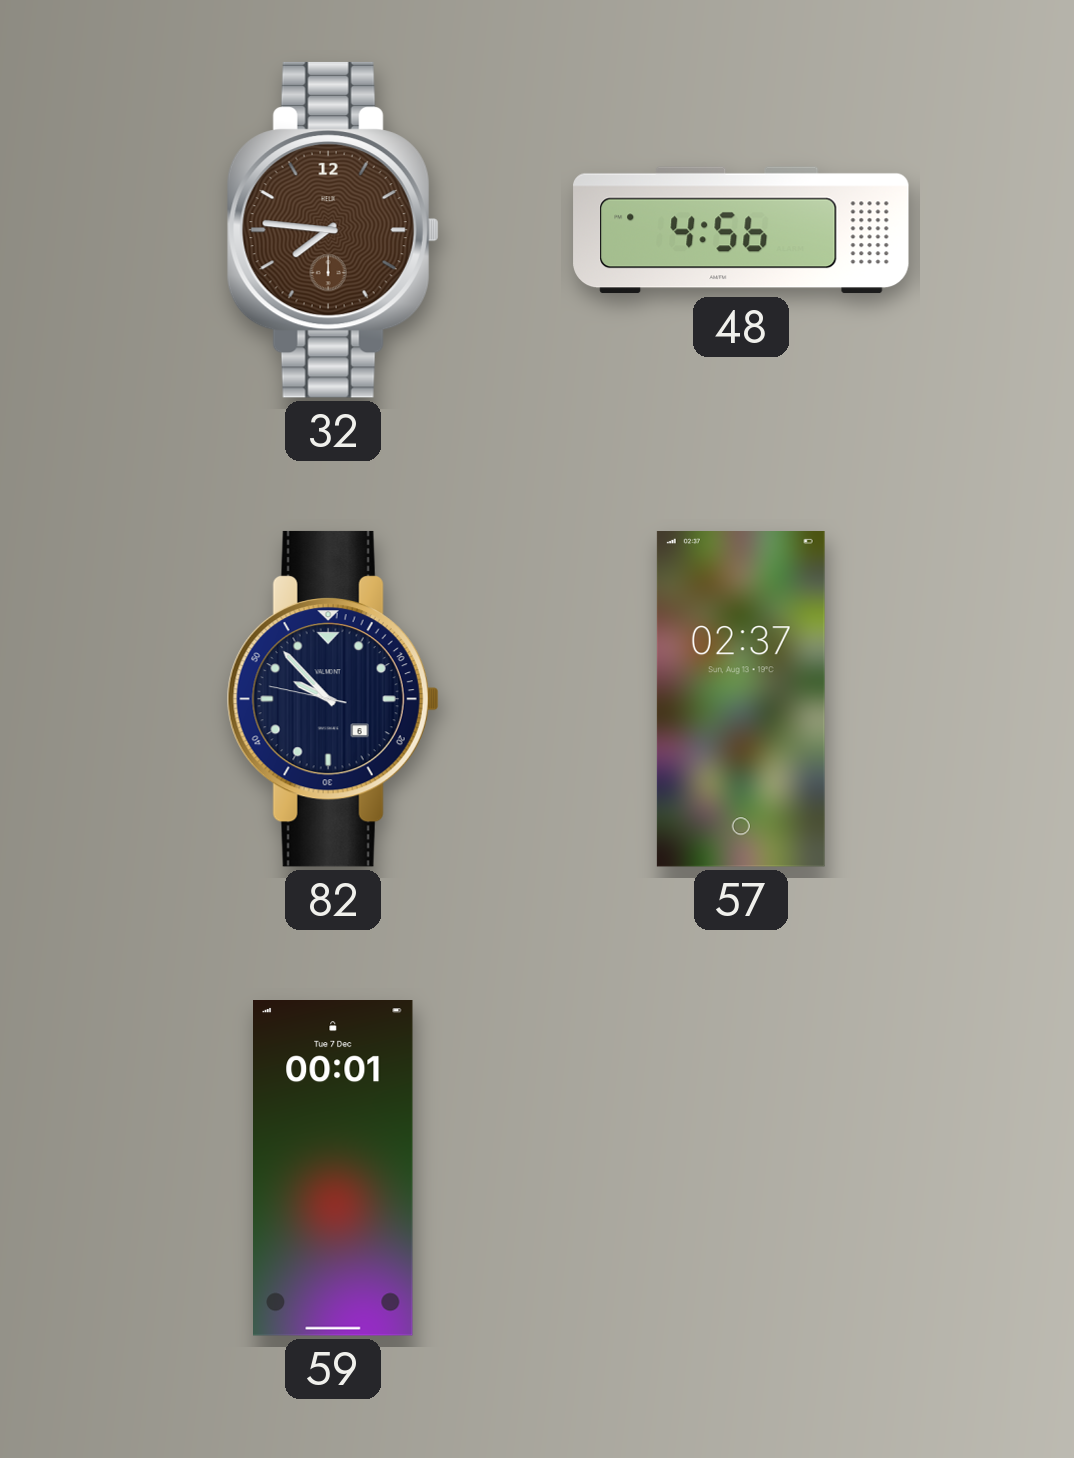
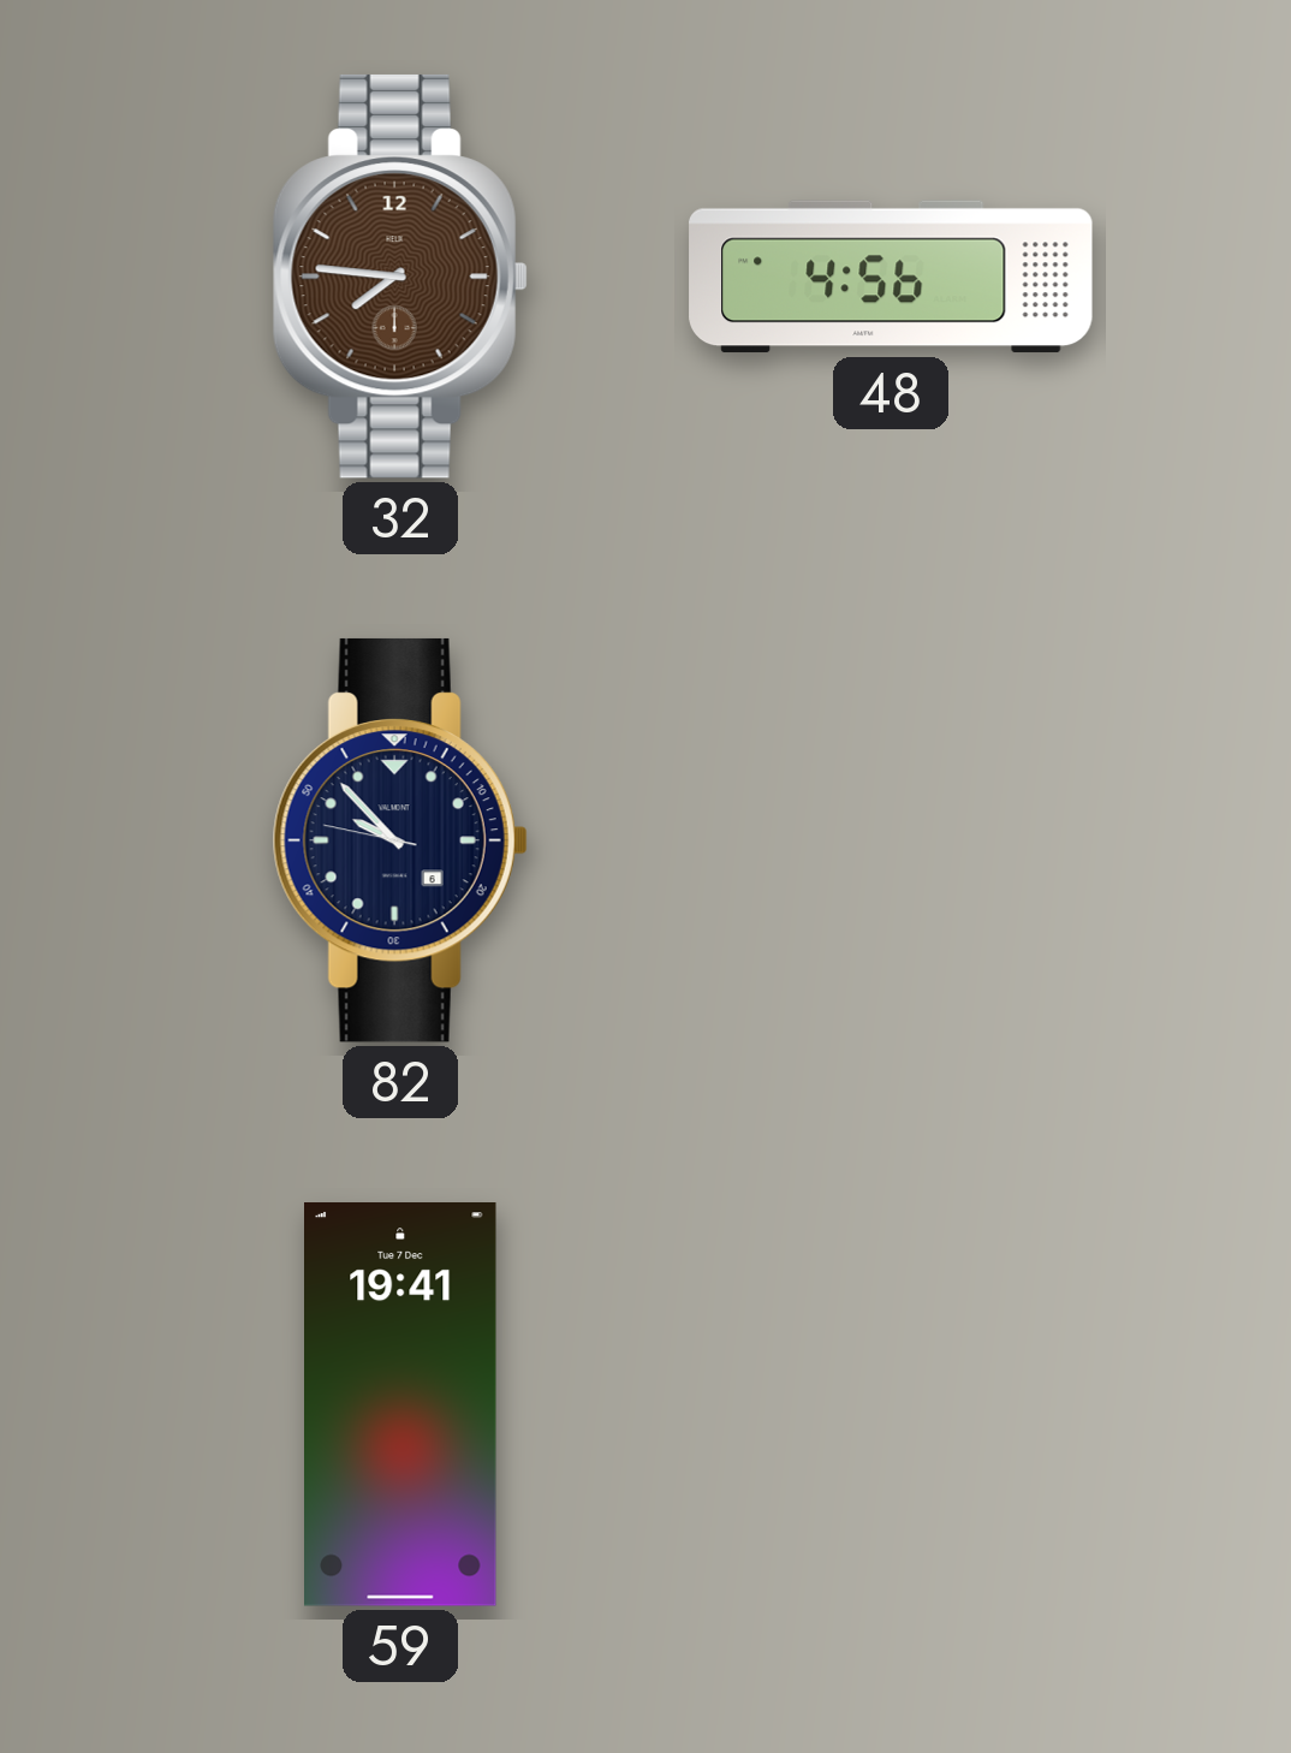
57: 02:37 -> none
59: 00:01 -> 19:41
